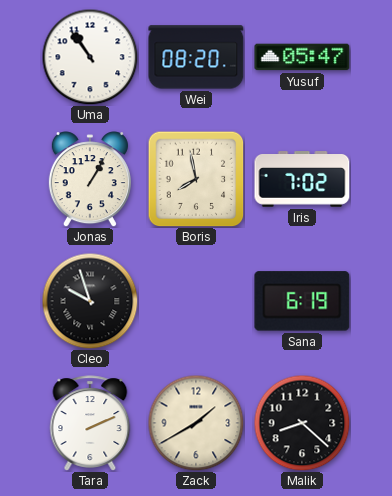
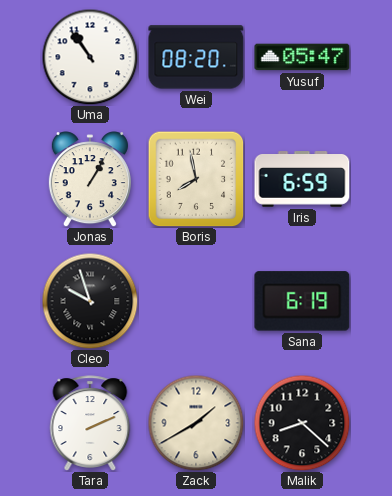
Iris: 7:02 -> 6:59
